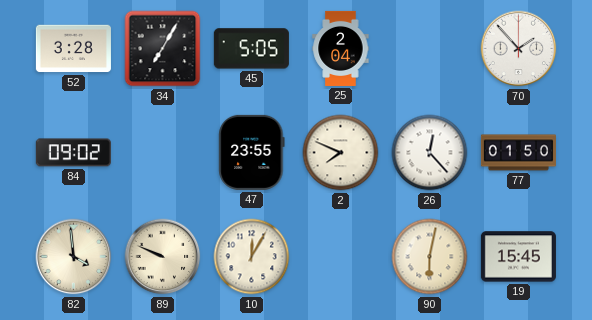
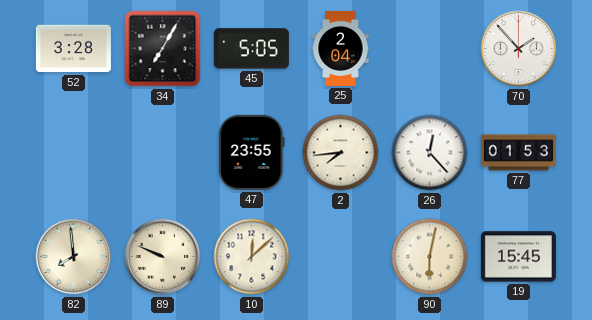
84: 09:02 -> none
2: 7:49 -> 7:44
77: 01:50 -> 01:53
82: 3:59 -> 7:59
10: 12:05 -> 12:08
